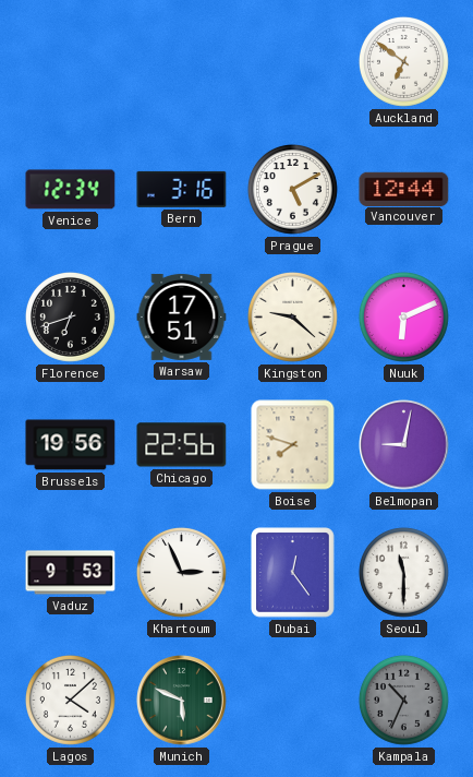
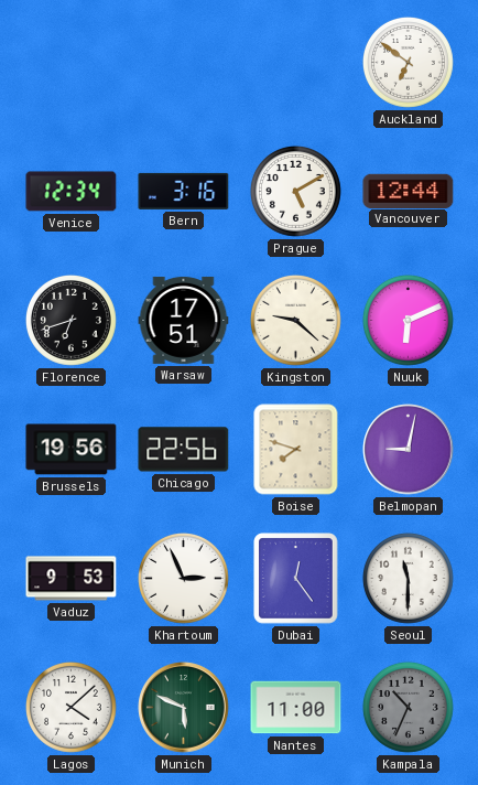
Nantes: none -> 11:00
